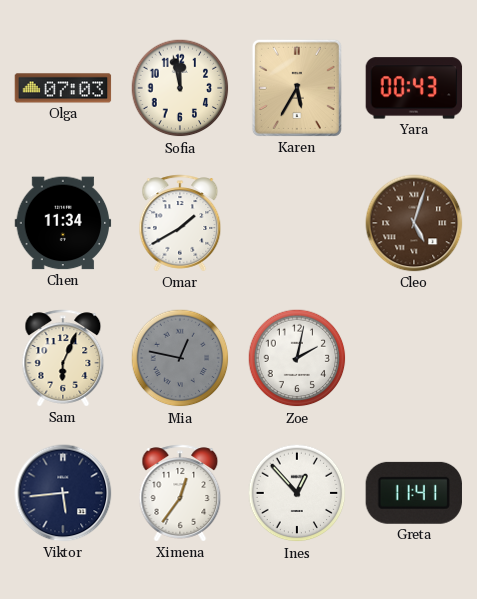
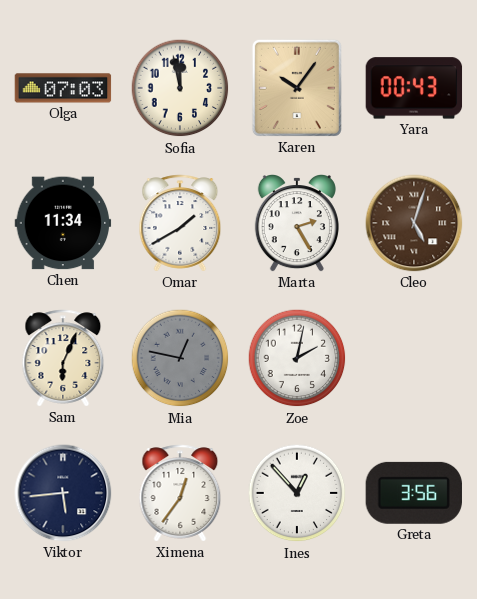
Karen: 5:35 -> 10:06
Marta: none -> 2:25
Greta: 11:41 -> 3:56
